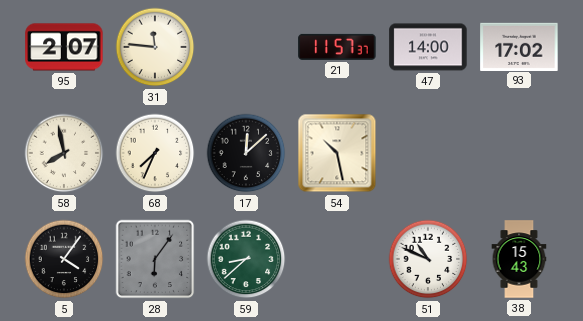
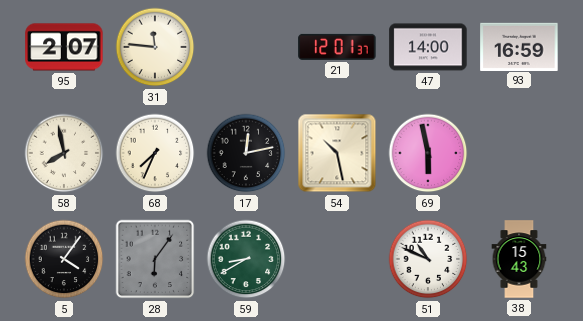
21: 11:57 -> 12:01
93: 17:02 -> 16:59
17: 12:08 -> 12:13
69: none -> 5:58
59: 8:38 -> 8:40
